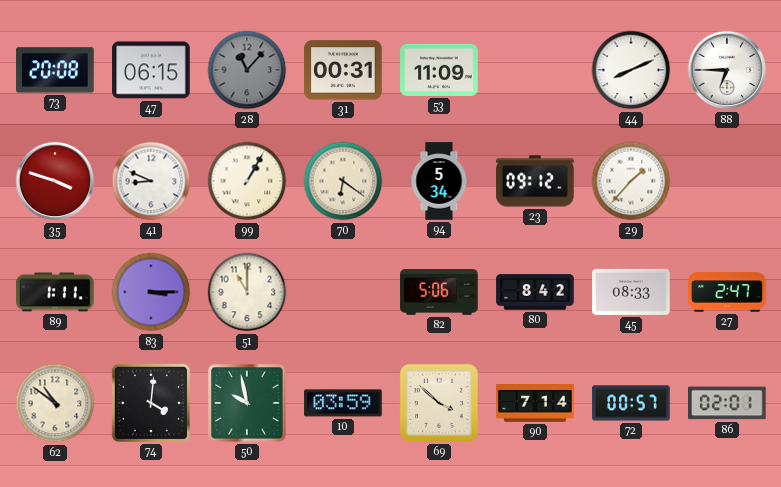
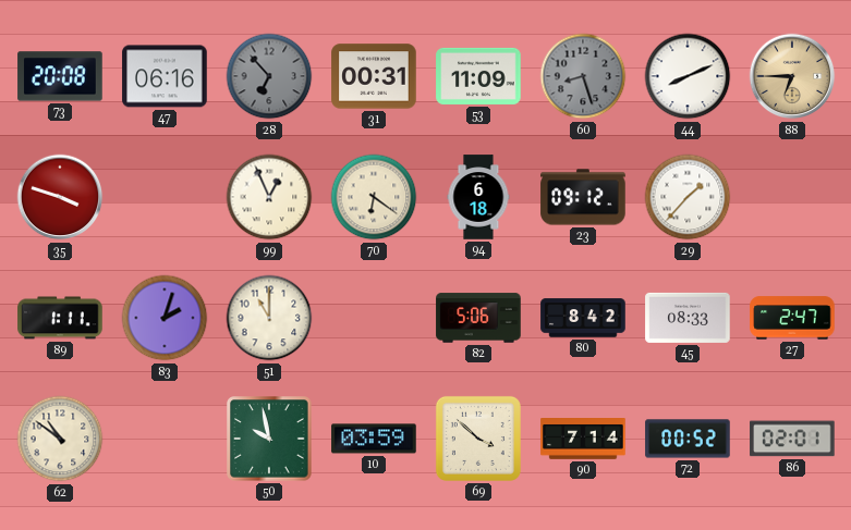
47: 06:15 -> 06:16
28: 11:07 -> 6:53
60: none -> 8:27
88 dial: white -> champagne
41: 8:49 -> none
99: 1:05 -> 12:56
94: 5:34 -> 6:18
83: 3:15 -> 2:03
74: 4:01 -> none
72: 00:57 -> 00:52
